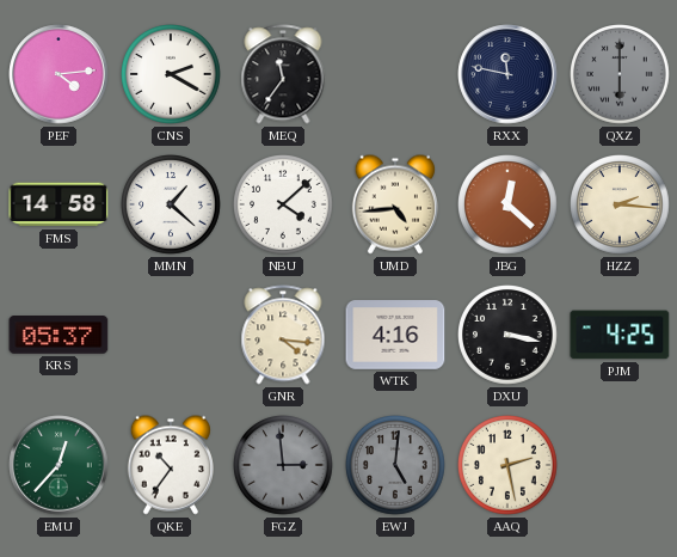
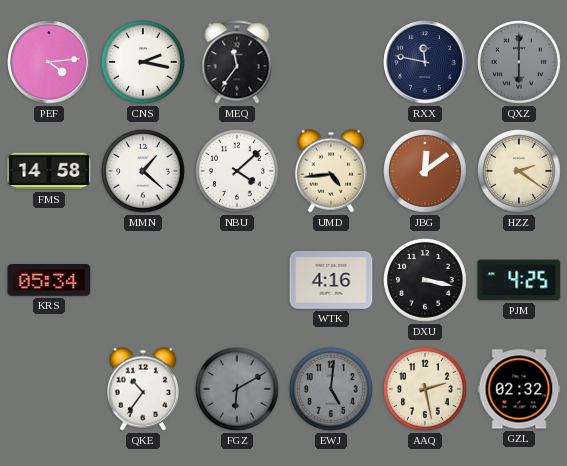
CNS: 2:20 -> 2:17
JBG: 12:22 -> 12:09
HZZ: 2:16 -> 2:21
KRS: 05:37 -> 05:34
GNR: 4:16 -> none
EMU: 12:37 -> none
FGZ: 2:59 -> 6:10
GZL: none -> 02:32
